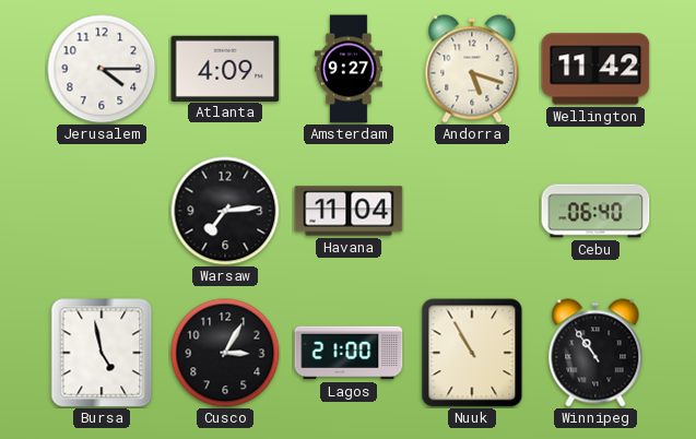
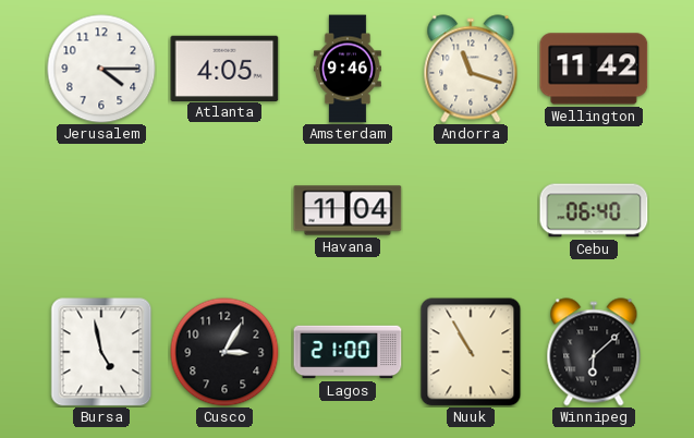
Atlanta: 4:09 -> 4:05
Amsterdam: 9:27 -> 9:46
Andorra: 5:18 -> 11:18
Warsaw: 7:14 -> none
Winnipeg: 10:54 -> 6:08
